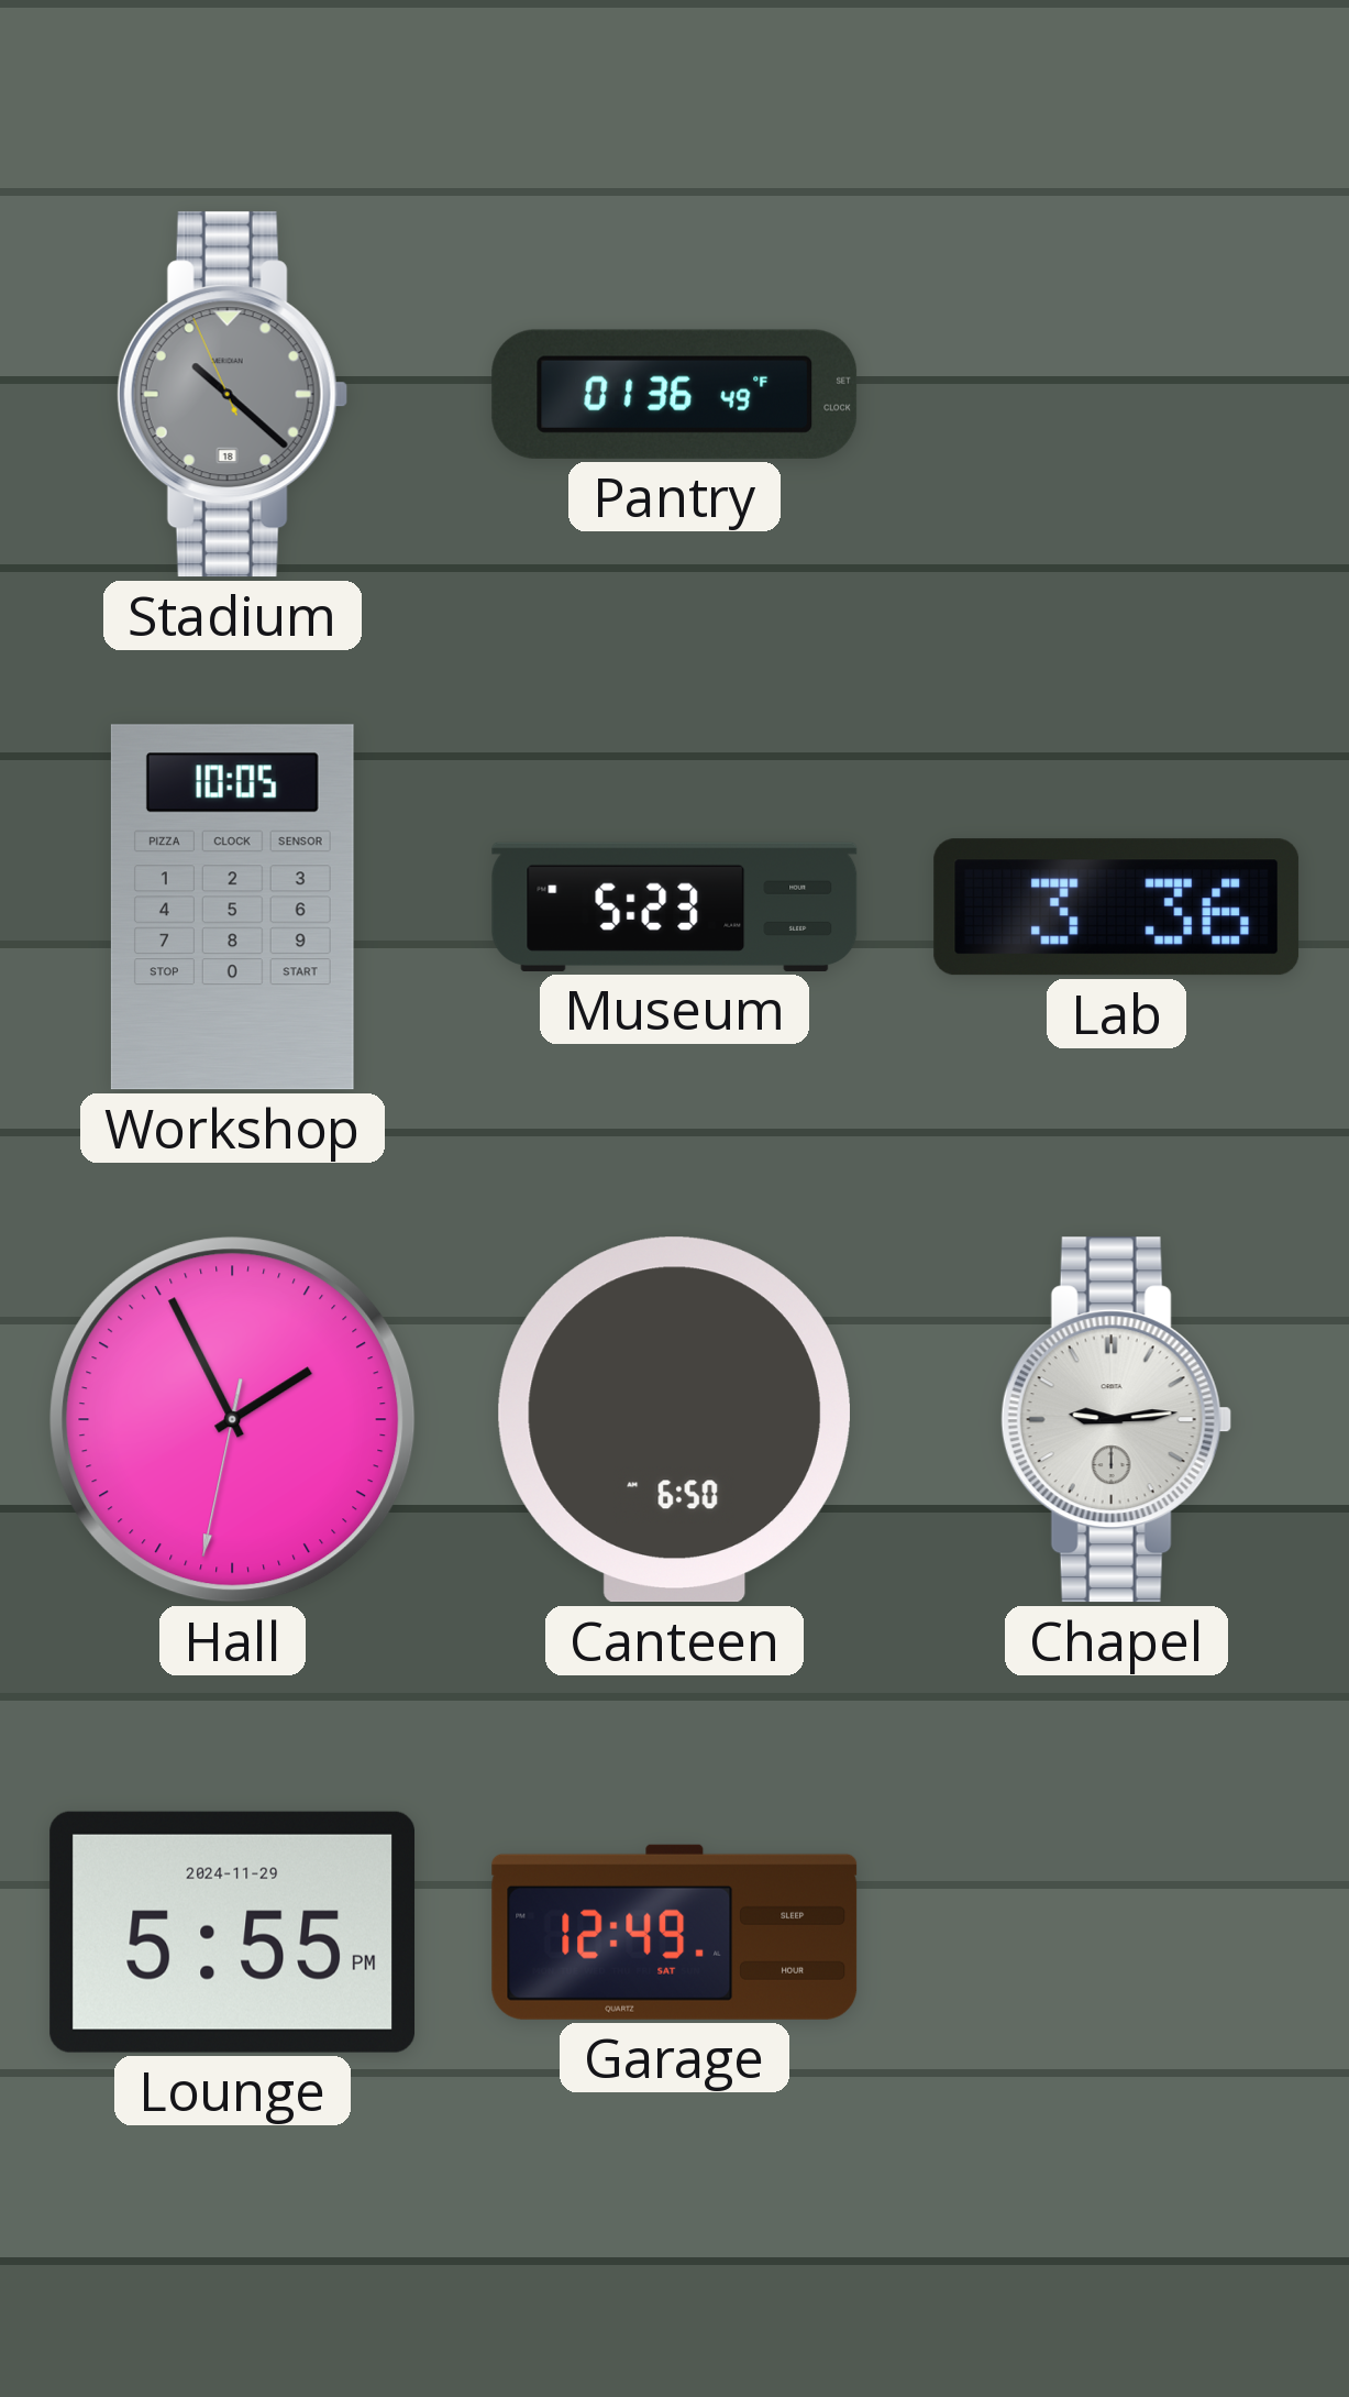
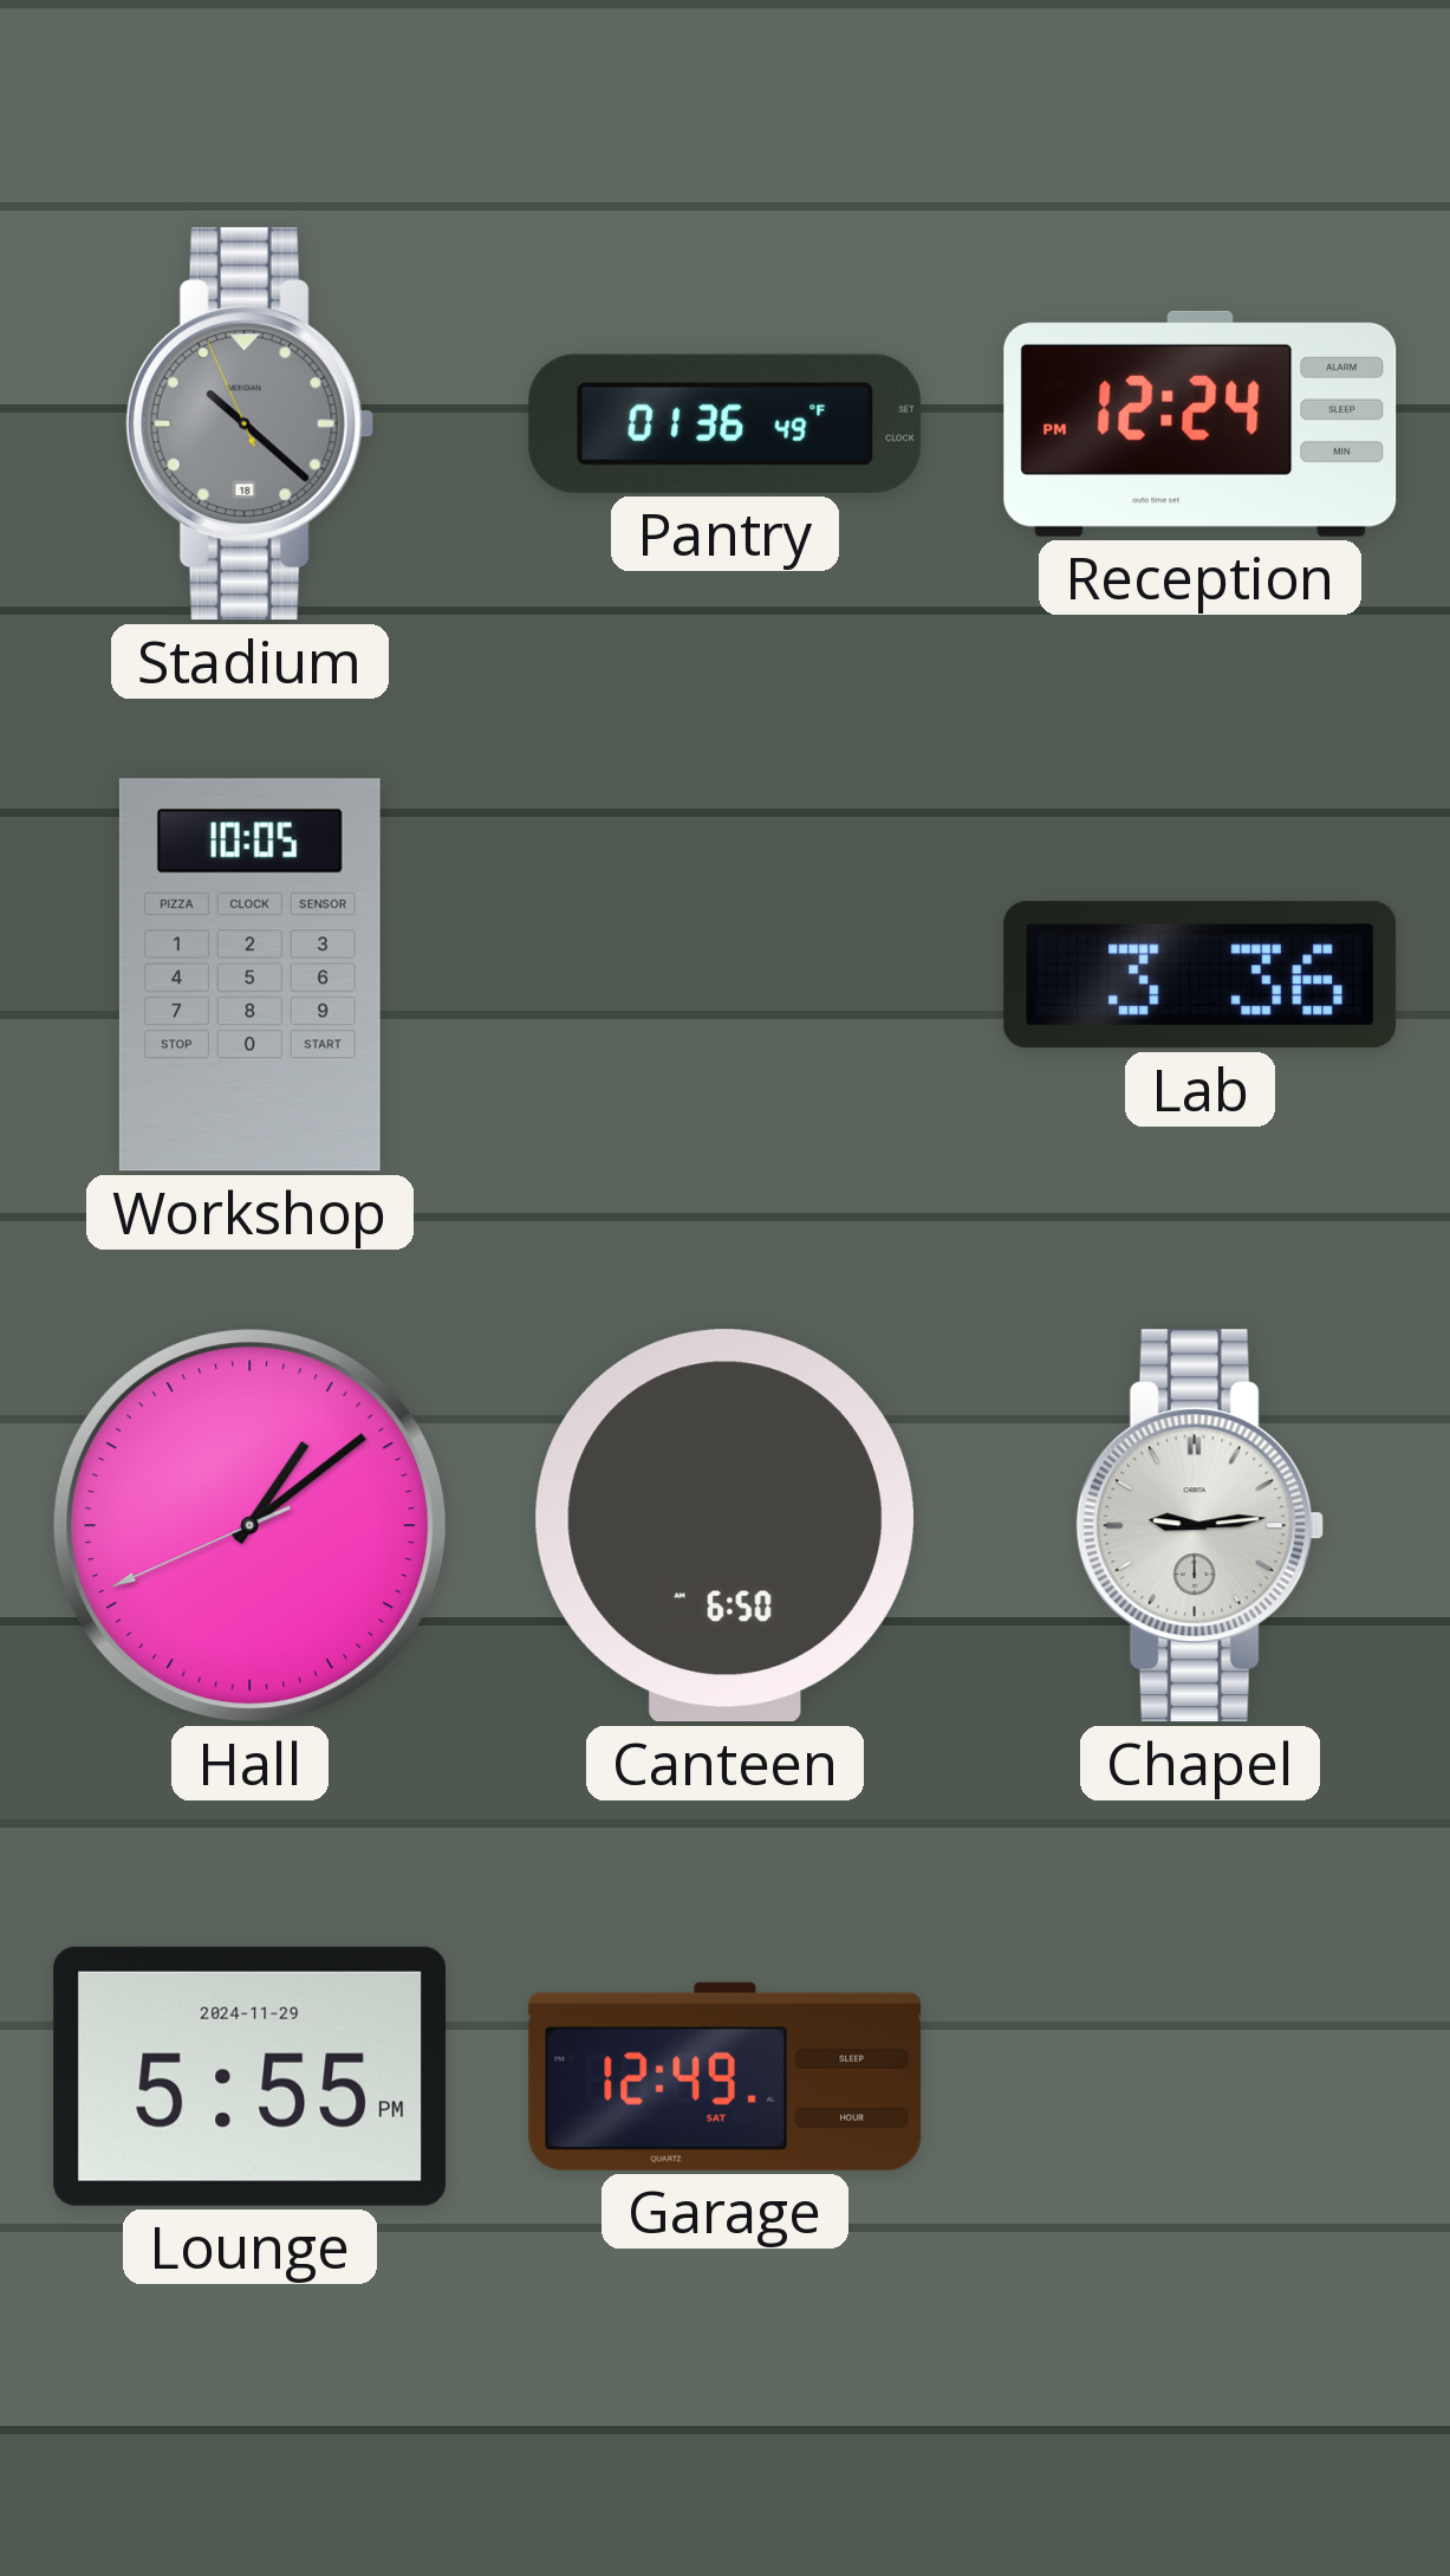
Reception: none -> 12:24
Museum: 5:23 -> none
Hall: 1:55 -> 1:08
